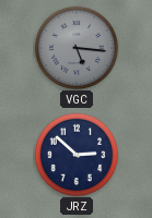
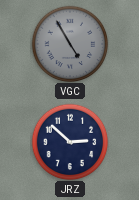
VGC: 5:16 -> 4:55
